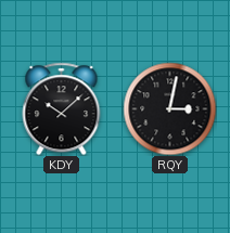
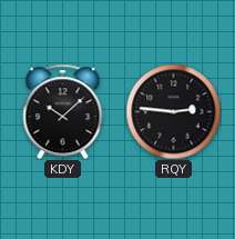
RQY: 3:02 -> 2:46
